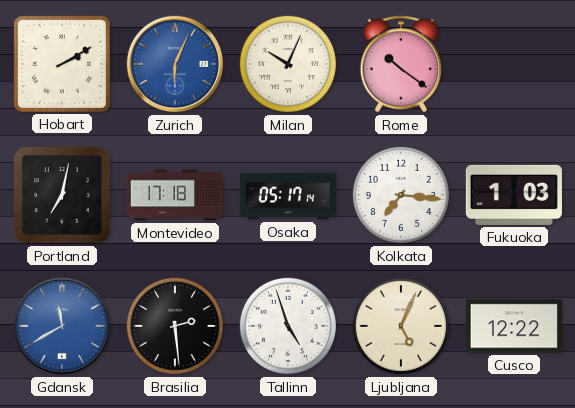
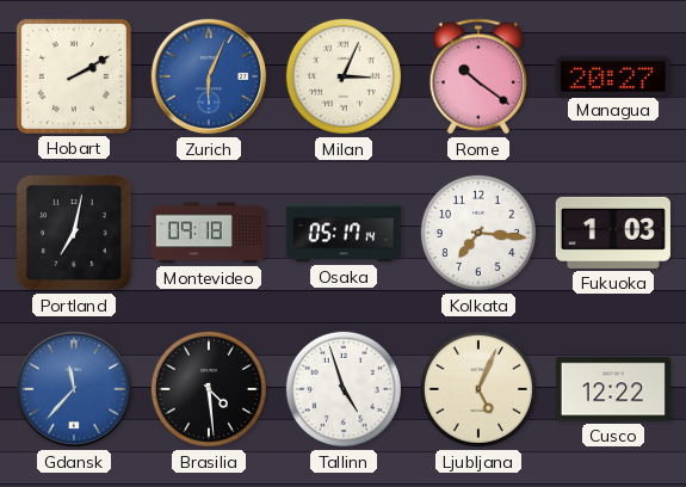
Milan: 10:04 -> 3:04
Managua: none -> 20:27
Montevideo: 17:18 -> 09:18
Gdansk: 11:40 -> 11:37
Brasilia: 2:29 -> 4:29
